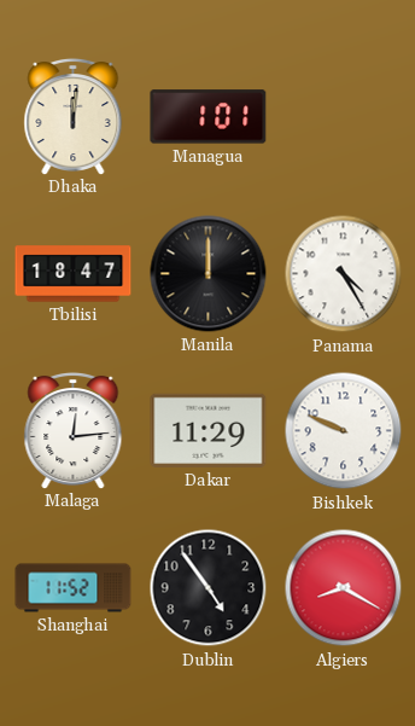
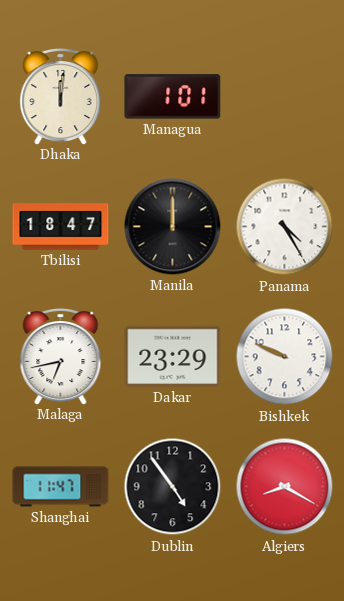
Malaga: 12:14 -> 6:43
Dakar: 11:29 -> 23:29
Shanghai: 11:52 -> 11:47
